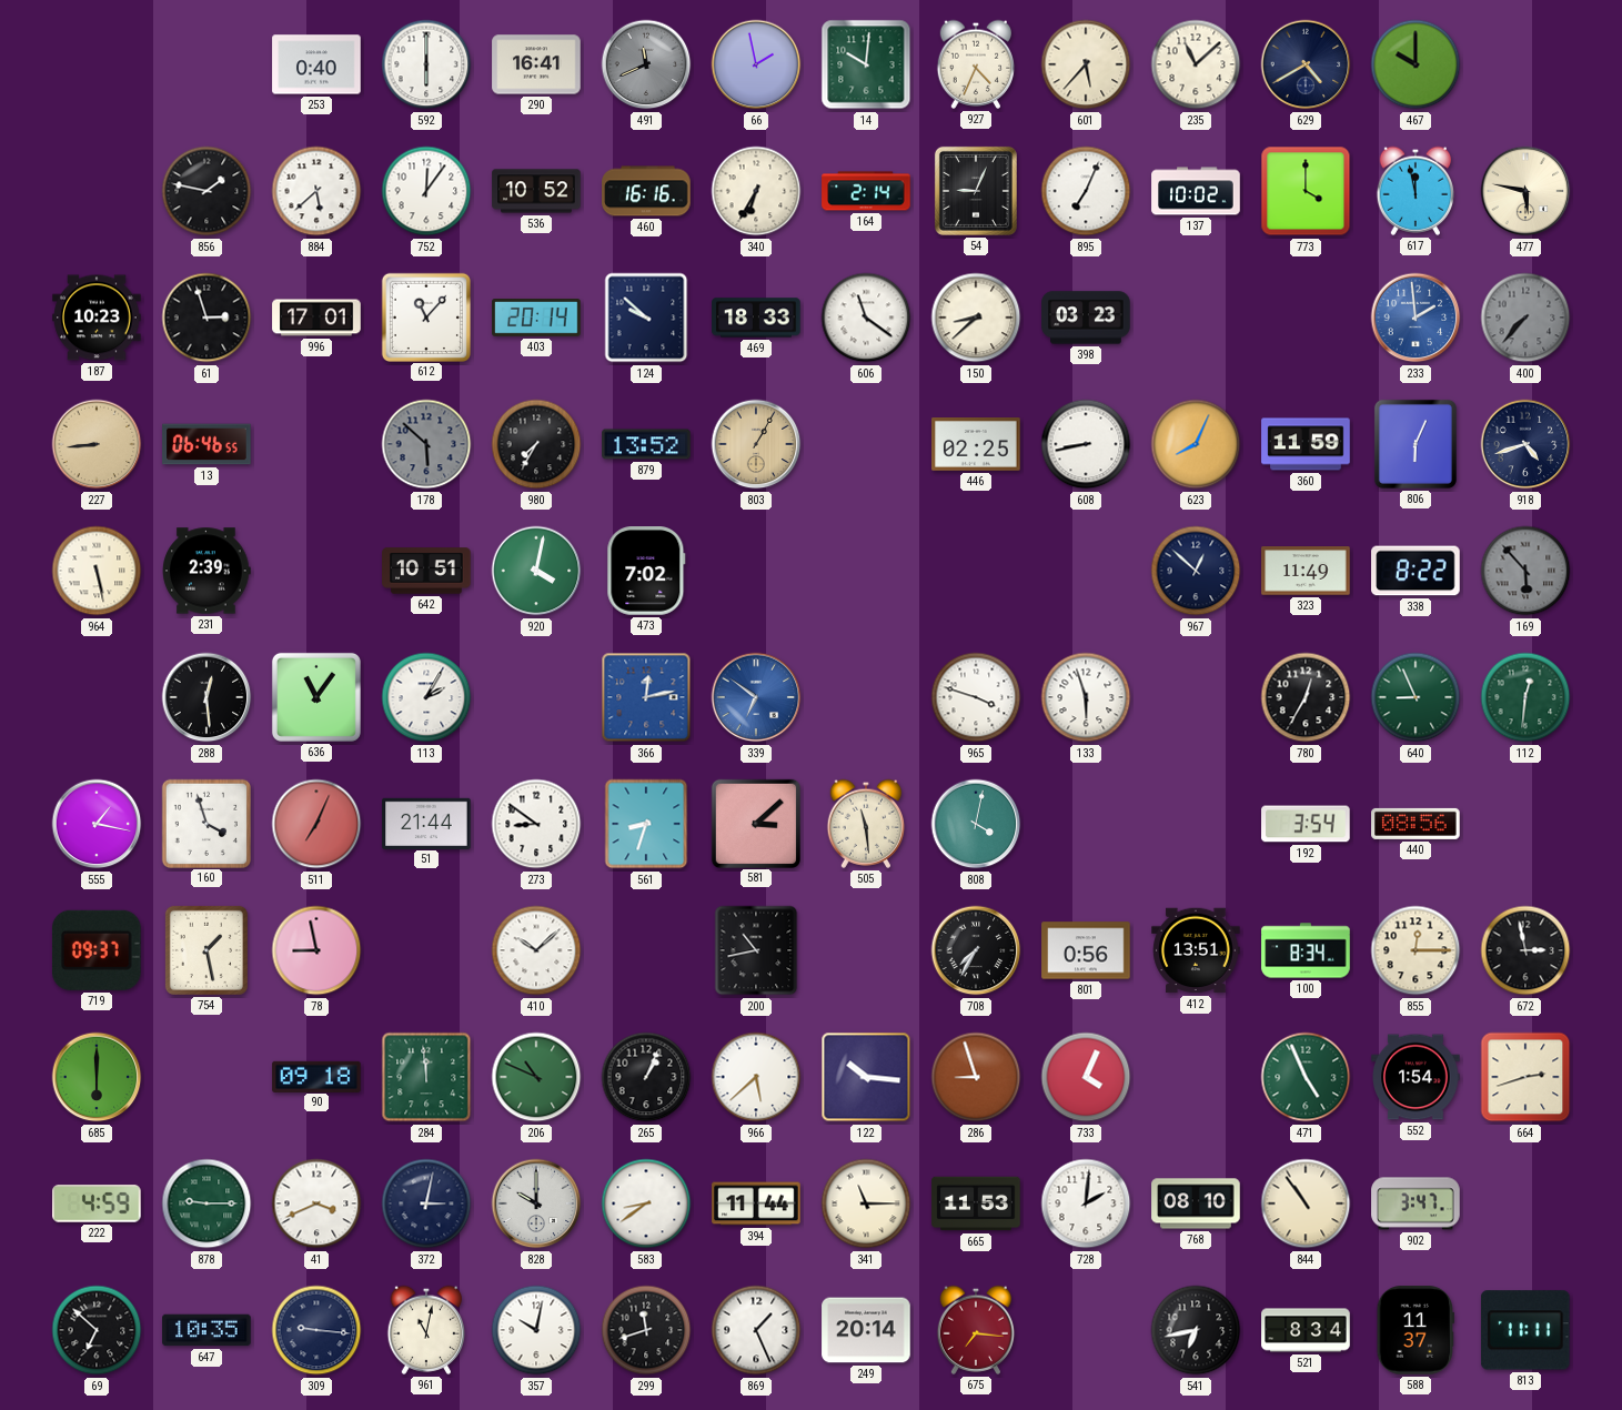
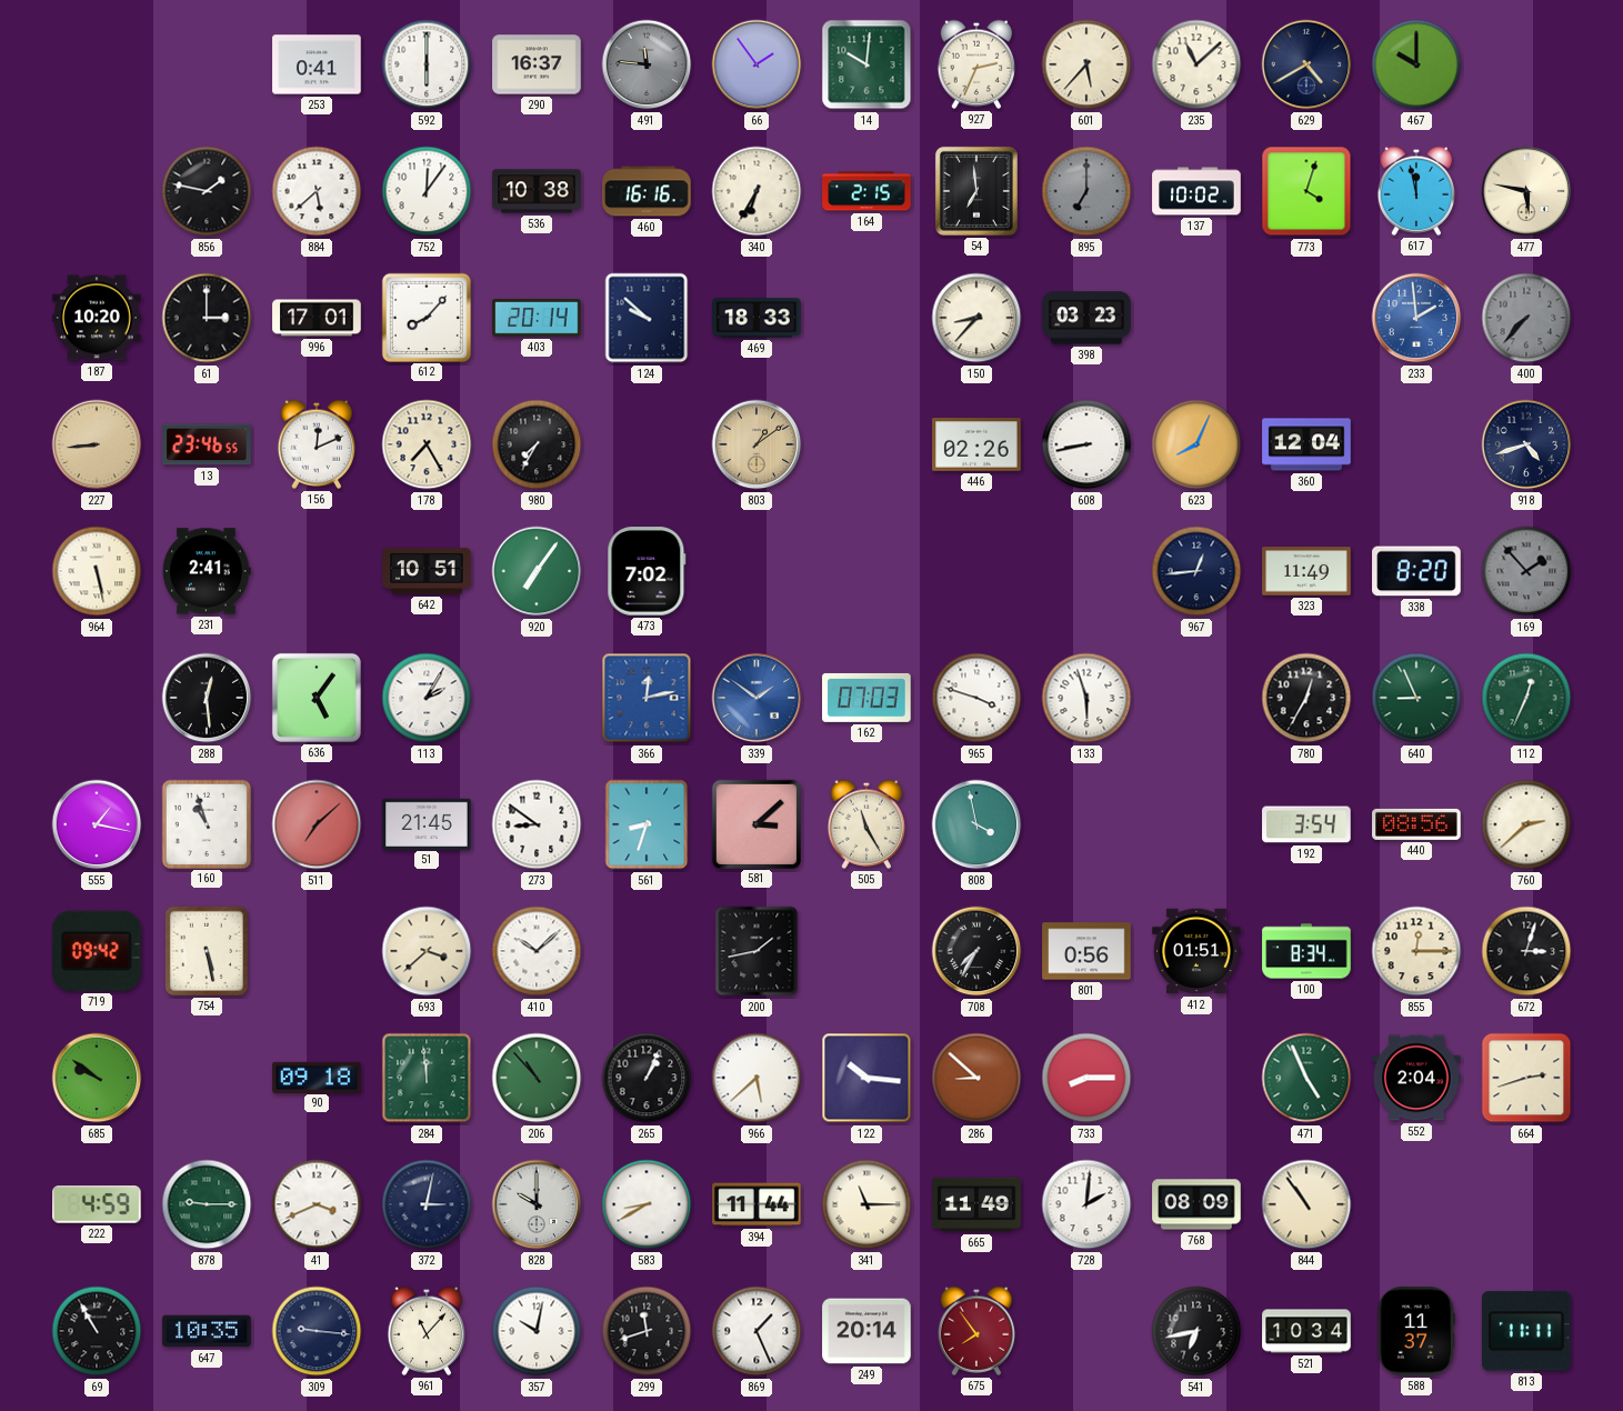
253: 0:40 -> 0:41
290: 16:41 -> 16:37
491: 11:41 -> 11:46
66: 1:58 -> 1:54
927: 4:34 -> 2:34
536: 10:52 -> 10:38
164: 2:14 -> 2:15
54: 9:04 -> 6:59
895: 7:04 -> 7:00
895 dial: white -> grey
773: 4:00 -> 4:03
187: 10:23 -> 10:20
61: 2:57 -> 3:00
612: 11:07 -> 8:07
606: 11:21 -> none
150: 8:38 -> 8:37
13: 06:46 -> 23:46
156: none -> 12:11
178: 5:52 -> 7:25
178 dial: grey -> cream
879: 13:52 -> none
803: 1:05 -> 1:09
446: 02:25 -> 02:26
360: 11:59 -> 12:04
806: 6:04 -> none
231: 2:39 -> 2:41
920: 4:02 -> 7:06
967: 12:52 -> 12:44
338: 8:22 -> 8:20
169: 5:53 -> 1:53
636: 11:06 -> 5:06
339: 6:51 -> 1:51
162: none -> 07:03
112: 12:31 -> 12:34
160: 3:57 -> 10:57
511: 7:04 -> 7:08
51: 21:44 -> 21:45
505: 11:29 -> 11:25
808: 4:02 -> 3:58
760: none -> 2:38
719: 09:37 -> 09:42
754: 1:28 -> 5:28
78: 8:58 -> none
693: none -> 3:38
200: 10:43 -> 1:43
412: 13:51 -> 01:51
672: 2:58 -> 3:03
685: 6:00 -> 9:51
206: 10:49 -> 10:53
286: 8:57 -> 8:52
733: 4:04 -> 8:15
552: 1:54 -> 2:04
583: 8:39 -> 8:40
665: 11:53 -> 11:49
768: 08:10 -> 08:09
902: 3:47 -> none
69: 6:52 -> 10:55
961: 11:02 -> 11:07
675: 7:16 -> 7:54
521: 8:34 -> 10:34
